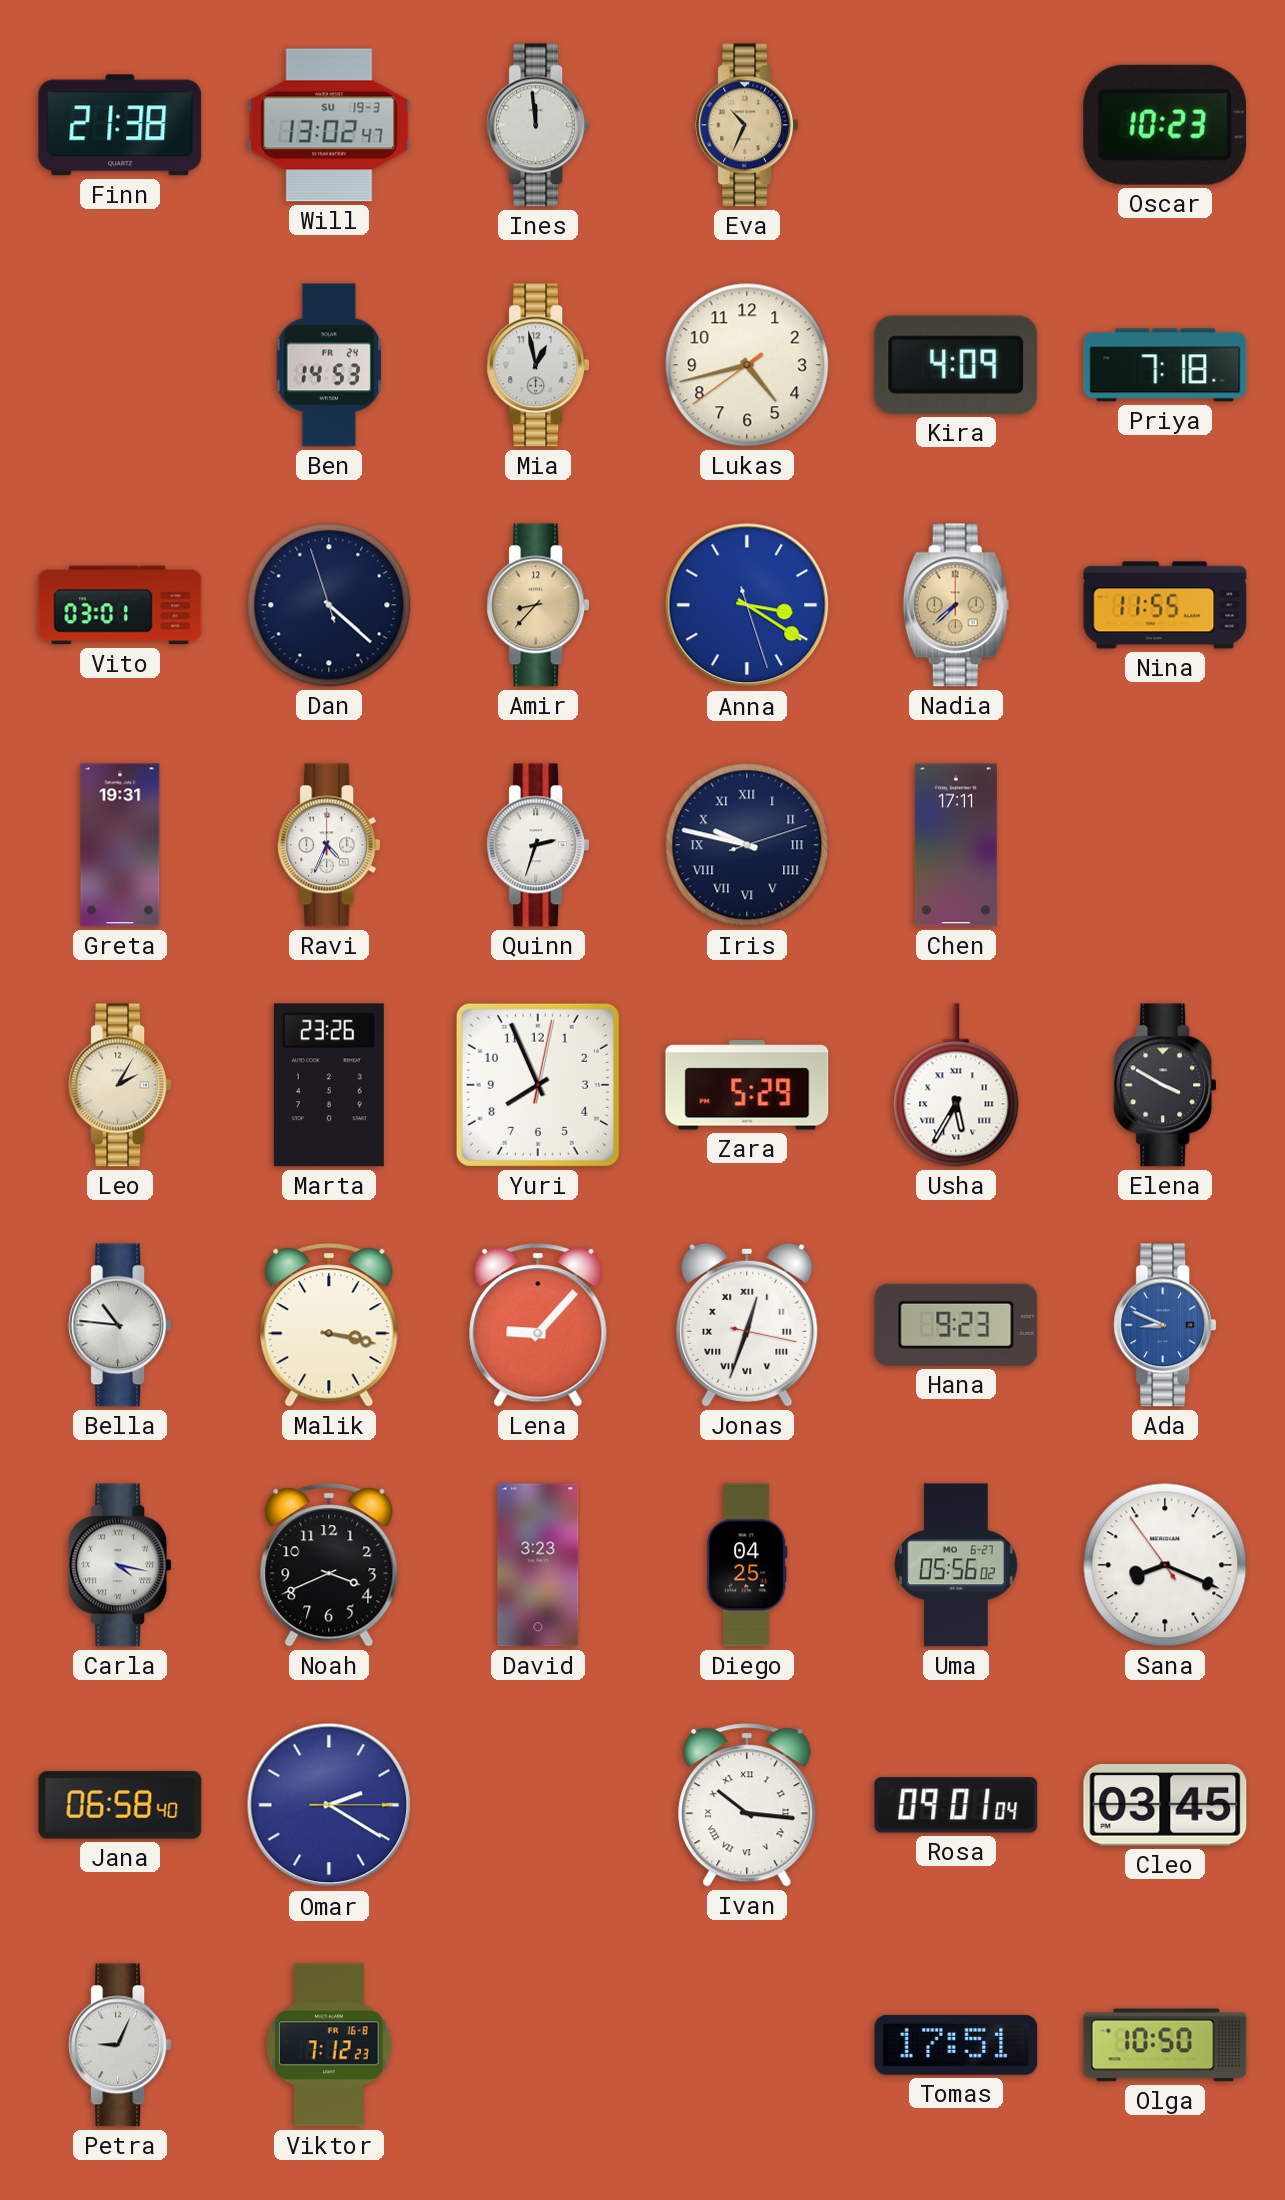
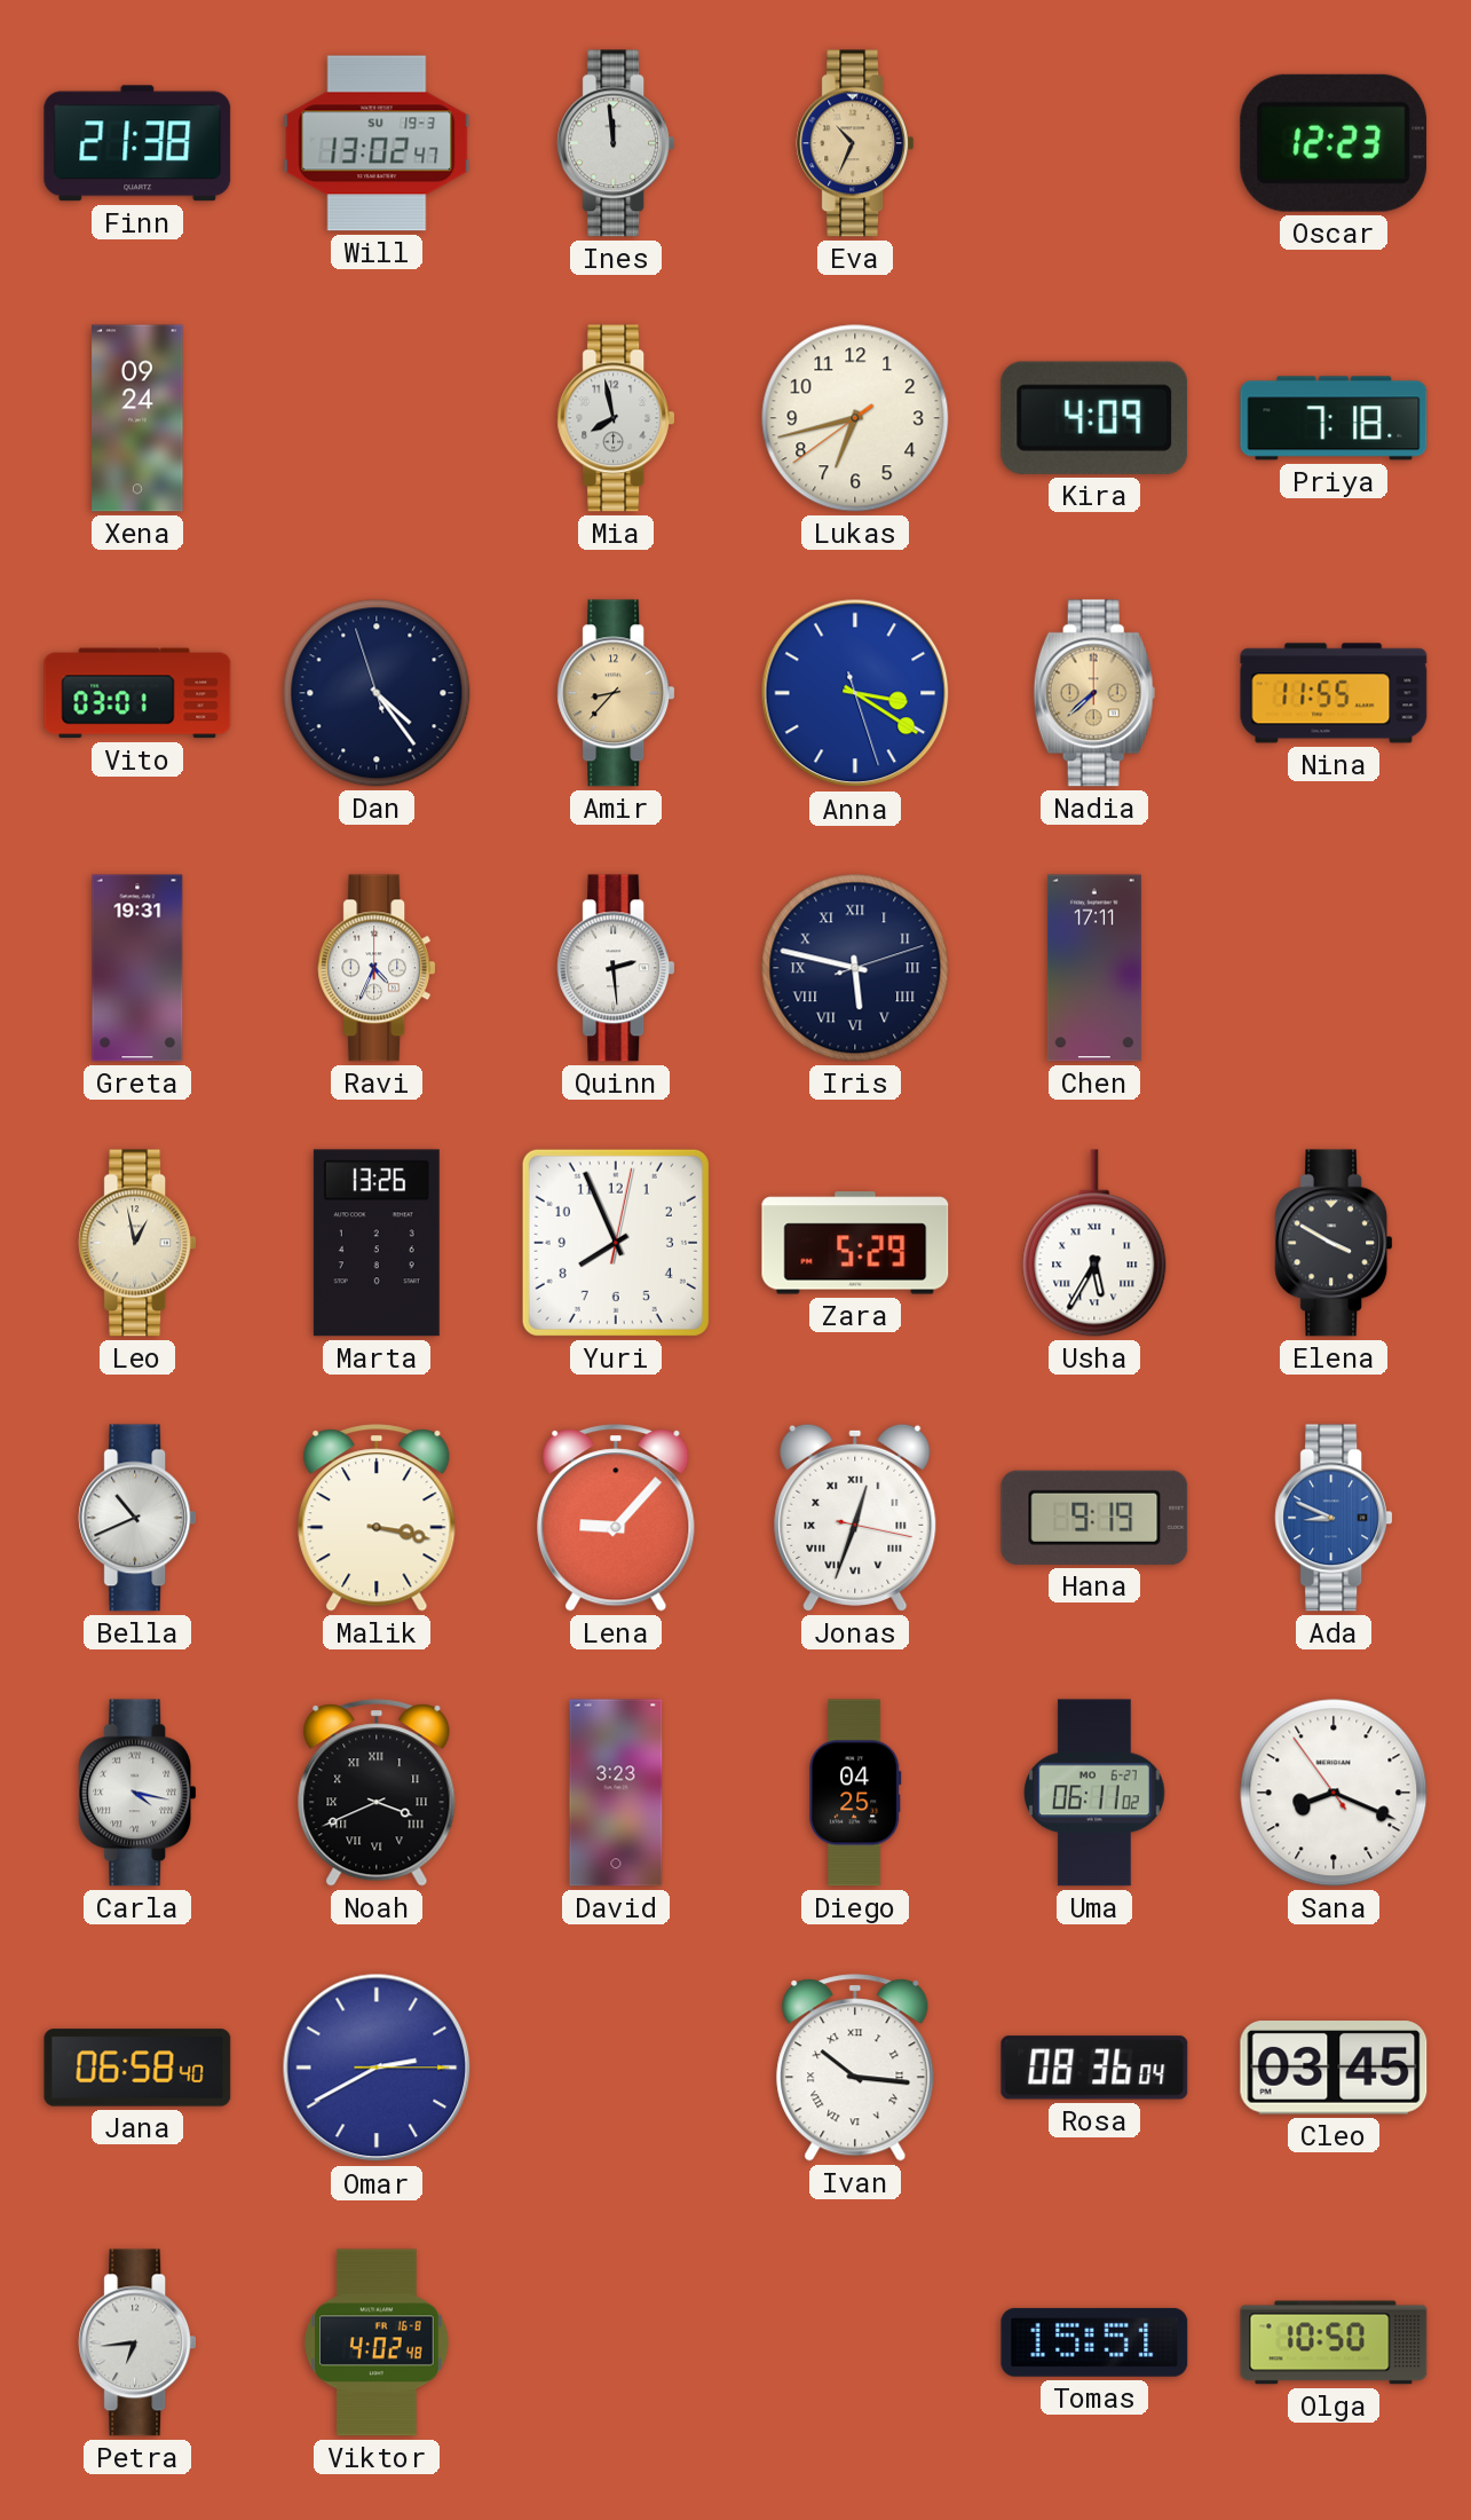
Oscar: 10:23 -> 12:23
Xena: none -> 09:24
Ben: 14:53 -> none
Mia: 12:58 -> 7:58
Lukas: 4:42 -> 6:42
Dan: 4:21 -> 4:23
Quinn: 2:33 -> 2:29
Iris: 9:47 -> 5:47
Leo: 2:05 -> 12:58
Marta: 23:26 -> 13:26
Bella: 10:46 -> 10:41
Hana: 9:23 -> 9:19
Noah numerals: Arabic -> Roman
Uma: 05:56 -> 06:11
Omar: 2:20 -> 2:40
Rosa: 09:01 -> 08:36
Petra: 9:04 -> 6:44
Viktor: 7:12 -> 4:02
Tomas: 17:51 -> 15:51
